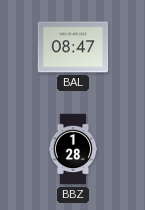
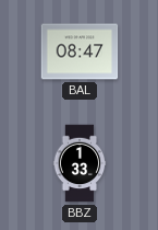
BBZ: 1:28 -> 1:33
